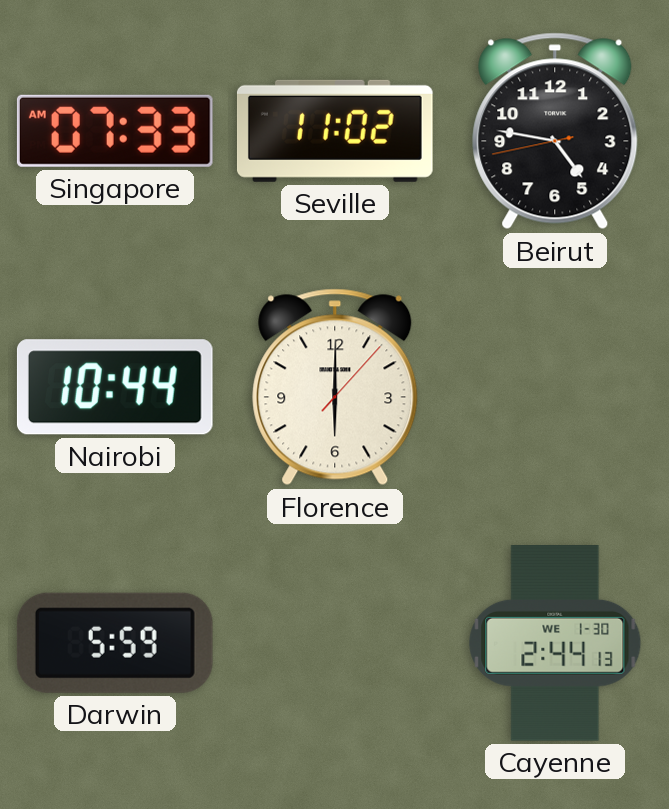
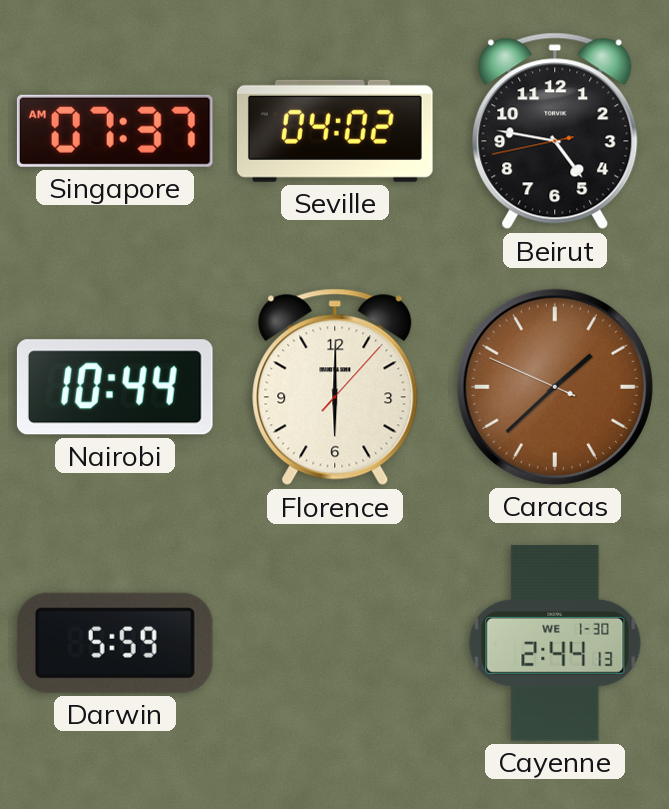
Singapore: 07:33 -> 07:37
Seville: 11:02 -> 04:02
Caracas: none -> 1:37
